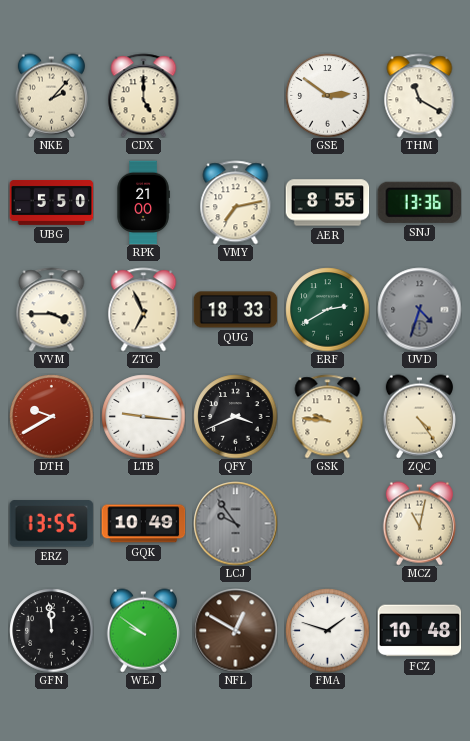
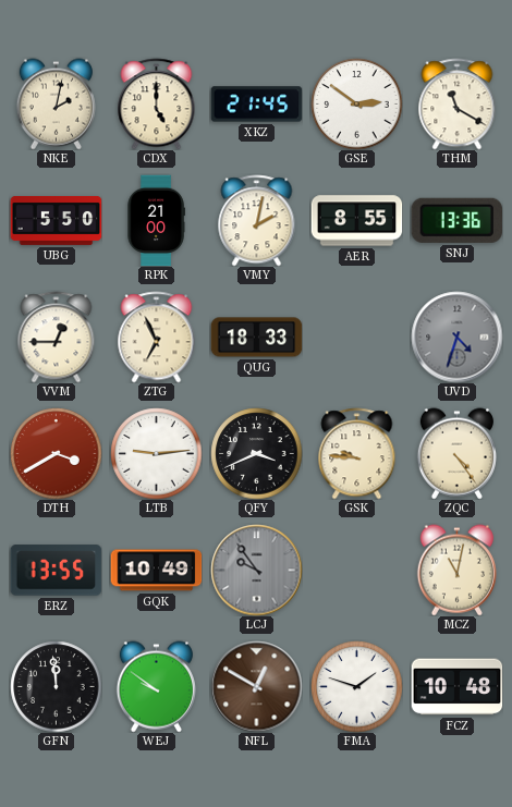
NKE: 2:07 -> 2:02
XKZ: none -> 21:45
VMY: 7:13 -> 2:02
VVM: 3:45 -> 12:45
ERF: 2:40 -> none
DTH: 9:40 -> 3:40
LTB: 9:16 -> 9:14
